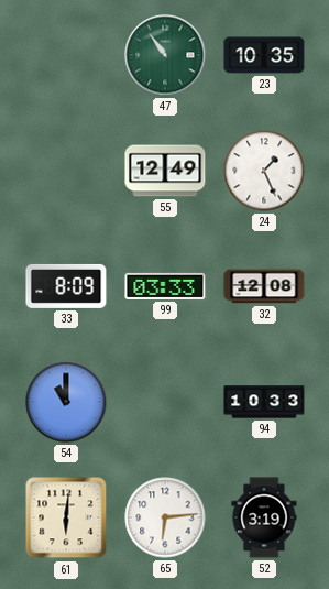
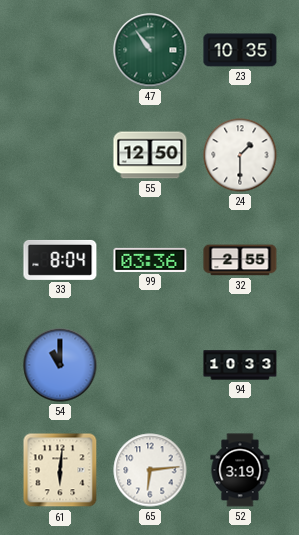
55: 12:49 -> 12:50
24: 1:26 -> 1:30
33: 8:09 -> 8:04
99: 03:33 -> 03:36
32: 12:08 -> 2:55
